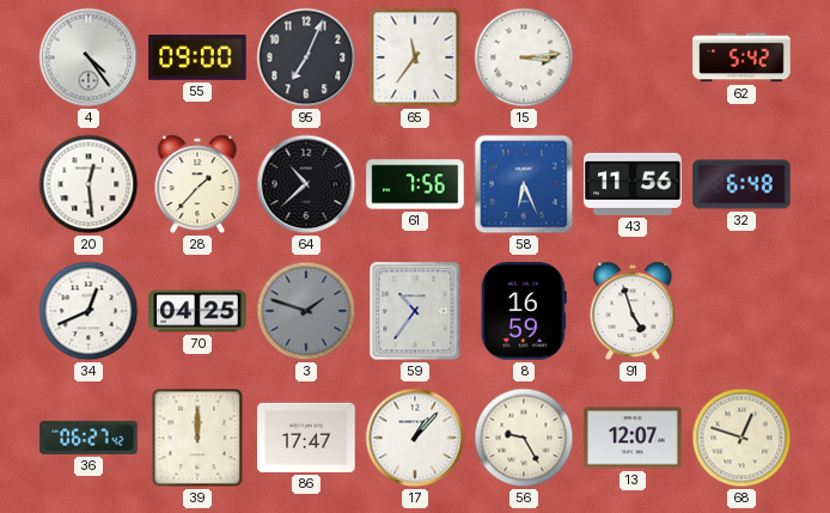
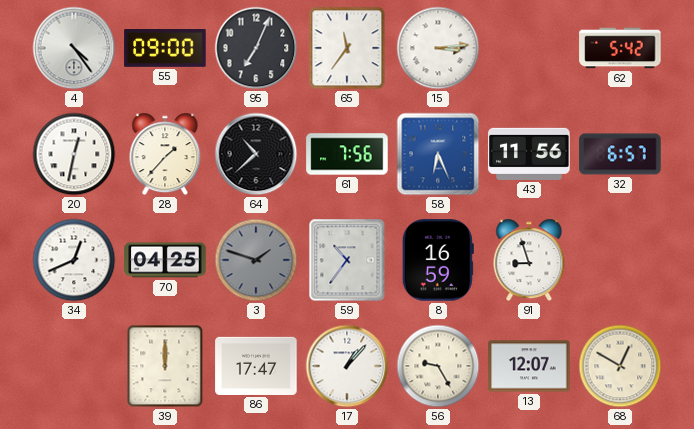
20: 12:29 -> 12:32
32: 6:48 -> 6:57
91: 4:57 -> 8:57
36: 06:27 -> none
68: 12:48 -> 12:50
